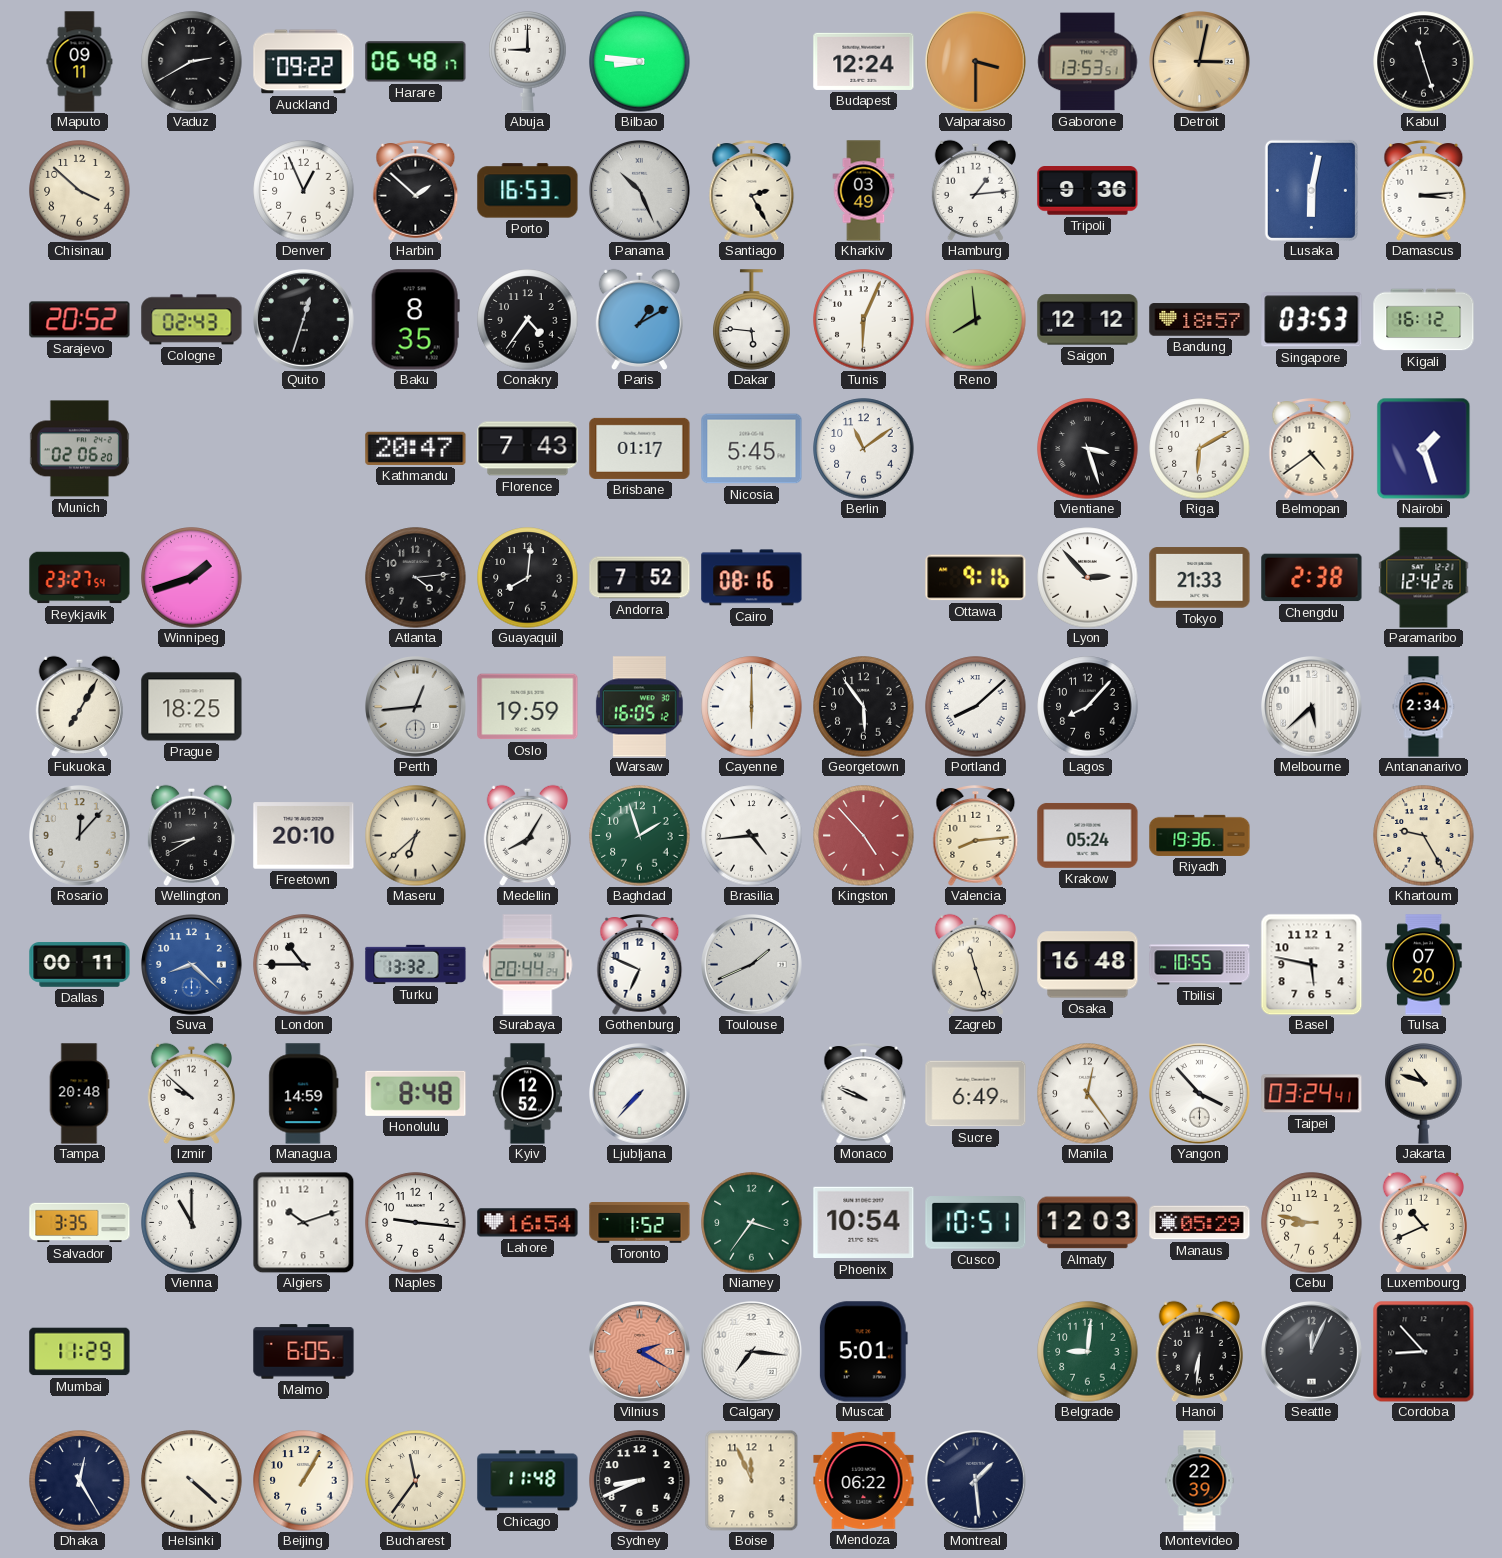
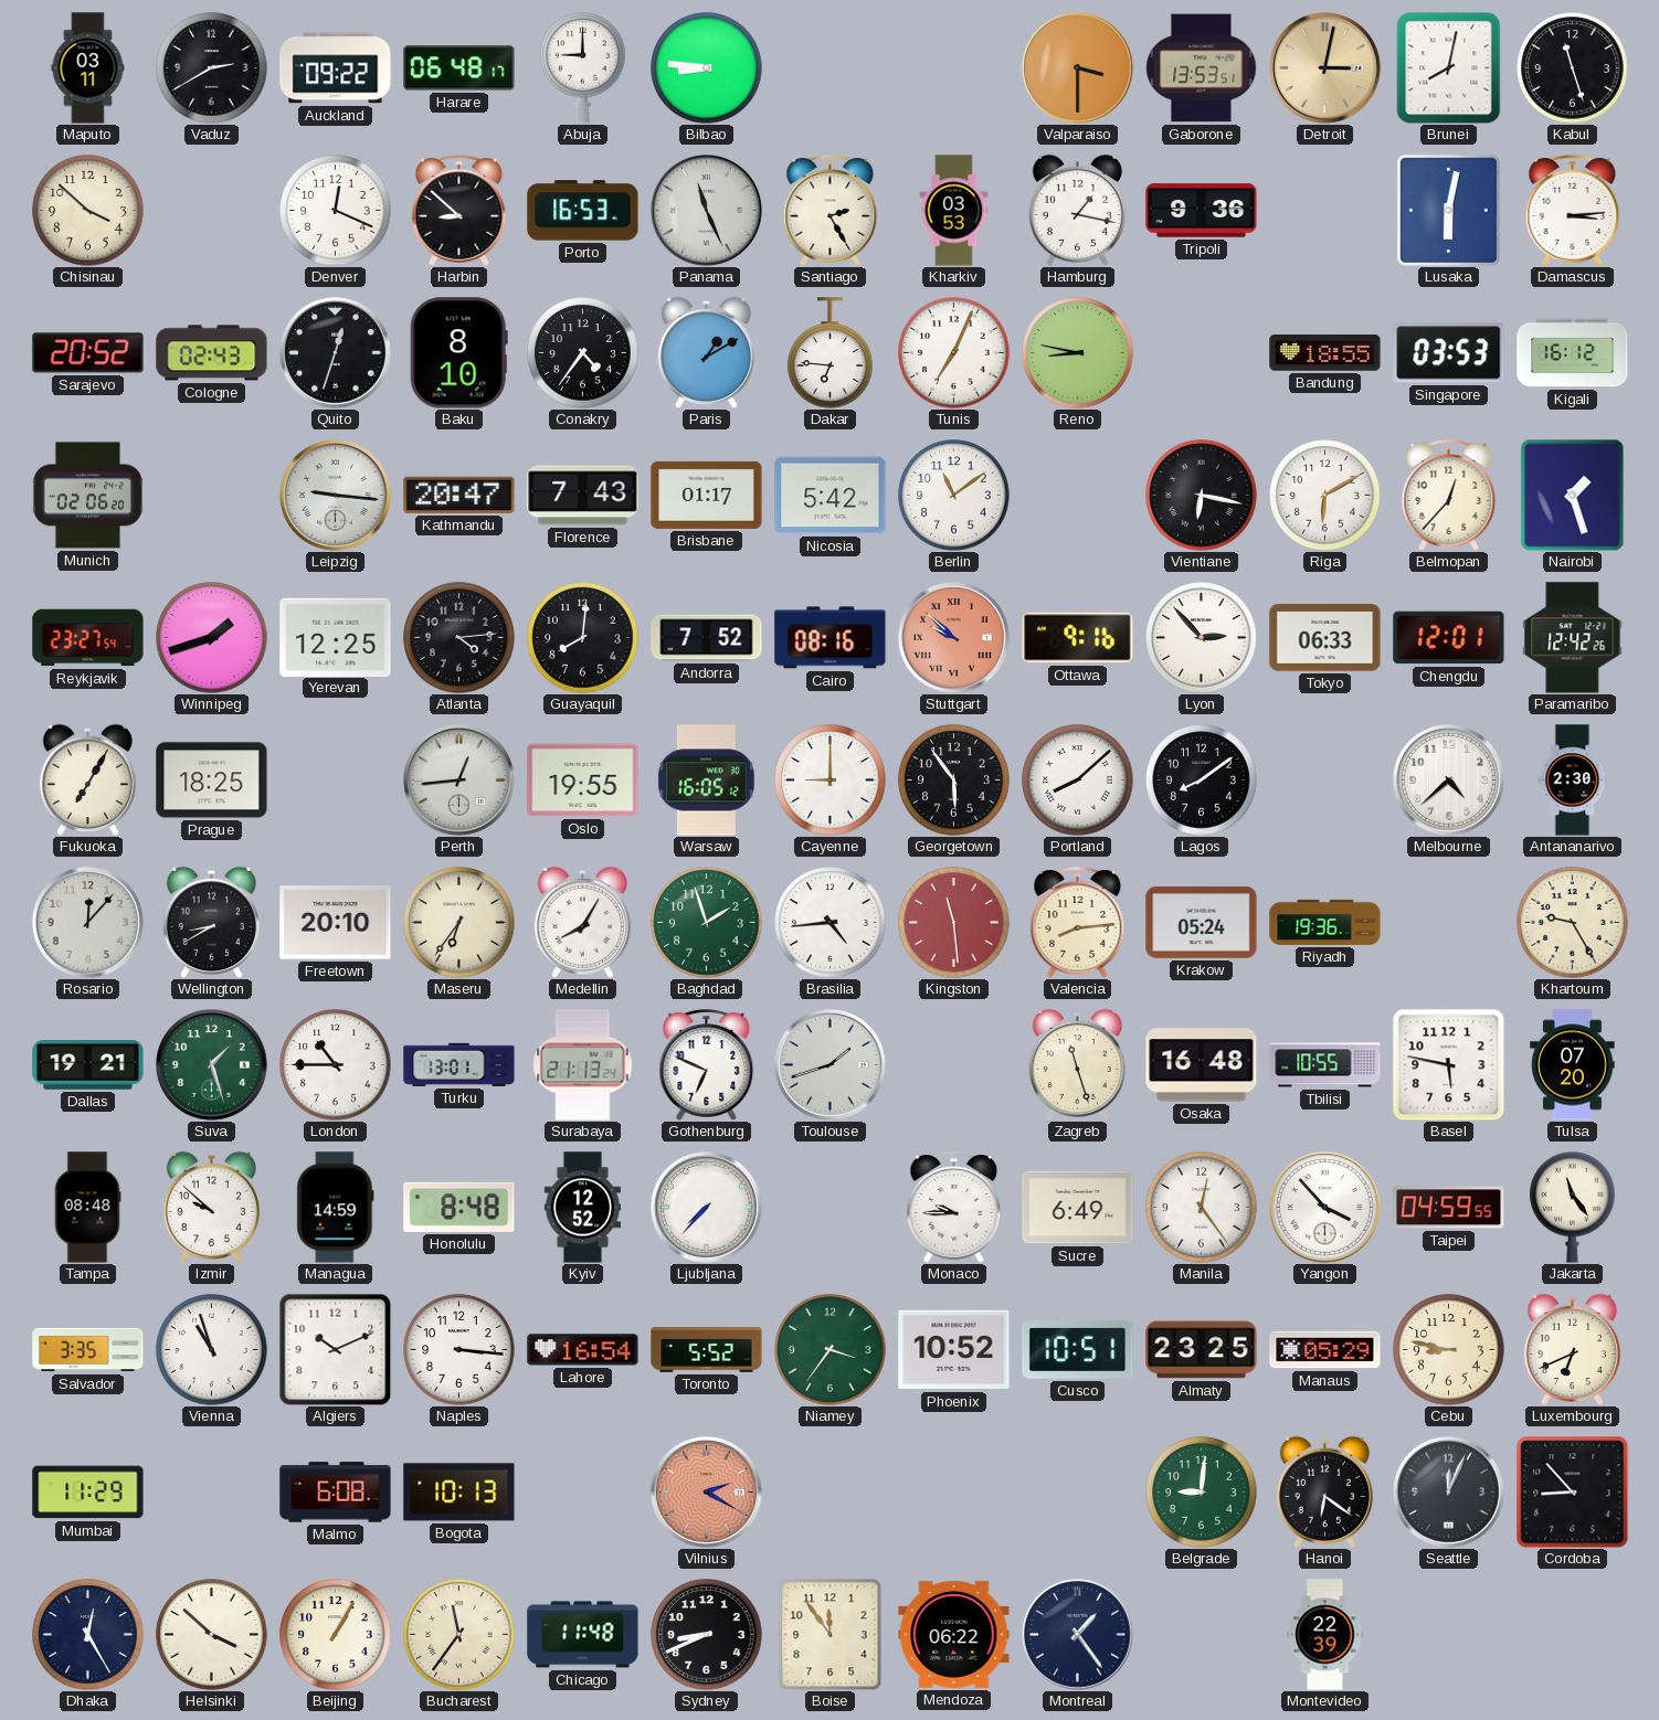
Maputo: 09:11 -> 03:11
Budapest: 12:24 -> none
Brunei: none -> 8:02
Denver: 12:56 -> 12:19
Harbin: 1:52 -> 8:52
Panama: 10:26 -> 11:26
Kharkiv: 03:49 -> 03:53
Hamburg: 1:14 -> 1:17
Baku: 8:35 -> 8:10
Dakar: 5:46 -> 6:46
Tunis: 6:04 -> 7:04
Reno: 7:59 -> 8:47
Saigon: 12:12 -> none
Bandung: 18:57 -> 18:55
Leipzig: none -> 9:16
Nicosia: 5:45 -> 5:42
Vientiane: 3:27 -> 6:17
Belmopan: 4:39 -> 12:37
Yerevan: none -> 12:25
Stuttgart: none -> 9:52
Tokyo: 21:33 -> 06:33
Chengdu: 2:38 -> 12:01
Oslo: 19:59 -> 19:55
Cayenne: 6:00 -> 9:00
Lagos: 8:07 -> 8:09
Melbourne: 5:38 -> 4:38
Antananarivo: 2:34 -> 2:30
Maseru: 6:38 -> 6:36
Kingston: 4:53 -> 11:29
Dallas: 00:11 -> 19:21
Suva: 8:22 -> 1:27
Suva dial: blue -> green
Turku: 13:32 -> 13:01
Surabaya: 20:44 -> 21:13
Toulouse: 1:41 -> 1:42
Tampa: 20:48 -> 08:48
Monaco: 9:49 -> 9:45
Taipei: 03:24 -> 04:59
Jakarta: 10:48 -> 11:24
Vienna: 11:00 -> 10:57
Algiers: 10:12 -> 10:11
Naples: 9:16 -> 3:16
Toronto: 1:52 -> 5:52
Phoenix: 10:54 -> 10:52
Almaty: 12:03 -> 23:25
Luxembourg: 10:41 -> 6:41
Malmo: 6:05 -> 6:08
Bogota: none -> 10:13
Calgary: 7:16 -> none
Muscat: 5:01 -> none
Hanoi: 6:31 -> 6:21
Helsinki: 4:22 -> 3:52
Boise: 11:56 -> 11:54
Montreal: 1:29 -> 1:24
